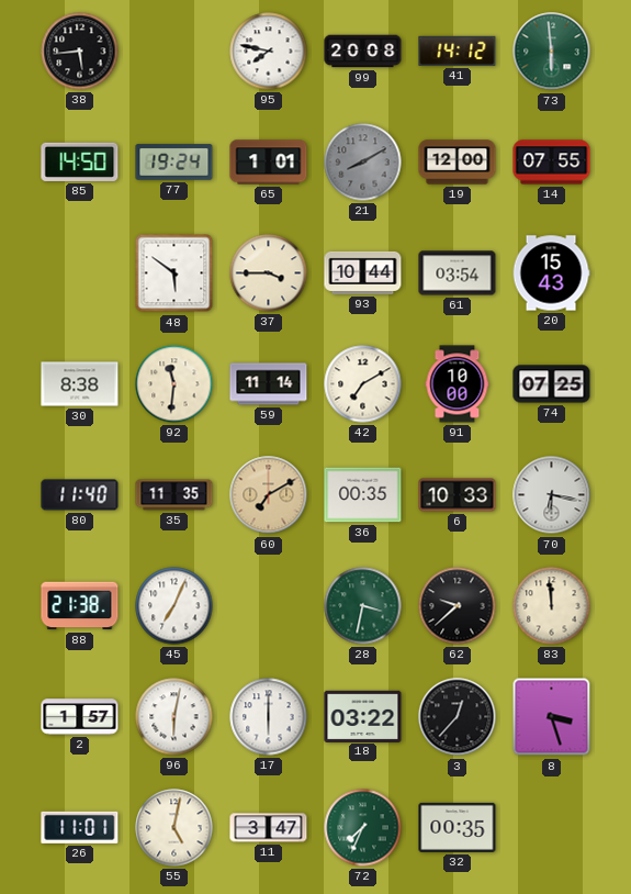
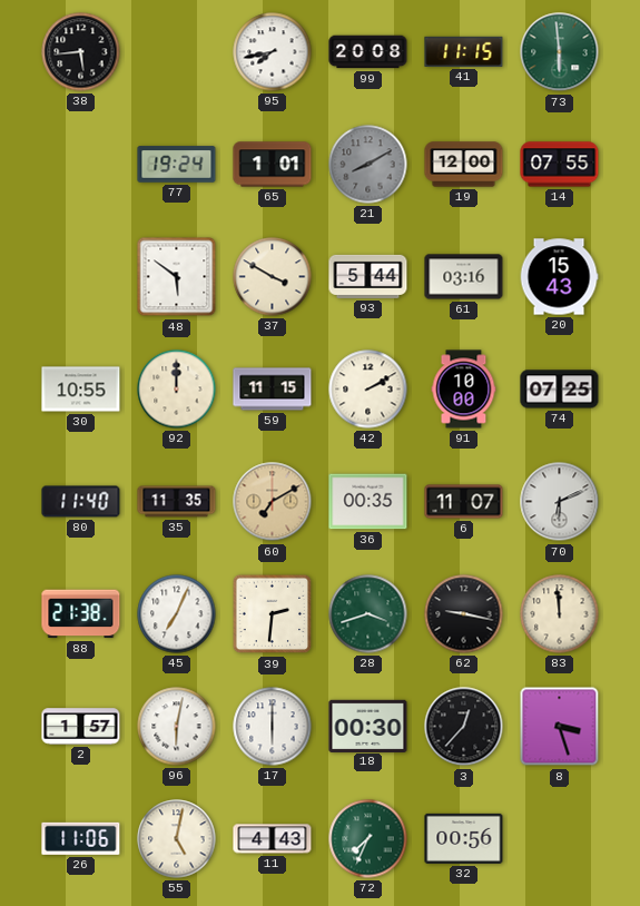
95: 7:47 -> 7:43
41: 14:12 -> 11:15
85: 14:50 -> none
37: 3:45 -> 3:50
93: 10:44 -> 5:44
61: 03:54 -> 03:16
30: 8:38 -> 10:55
92: 11:31 -> 12:00
59: 11:14 -> 11:15
42: 7:10 -> 2:10
6: 10:33 -> 11:07
70: 6:17 -> 6:11
39: none -> 2:31
28: 3:32 -> 3:42
62: 9:38 -> 9:17
18: 03:22 -> 00:30
26: 11:01 -> 11:06
11: 3:47 -> 4:43
32: 00:35 -> 00:56
